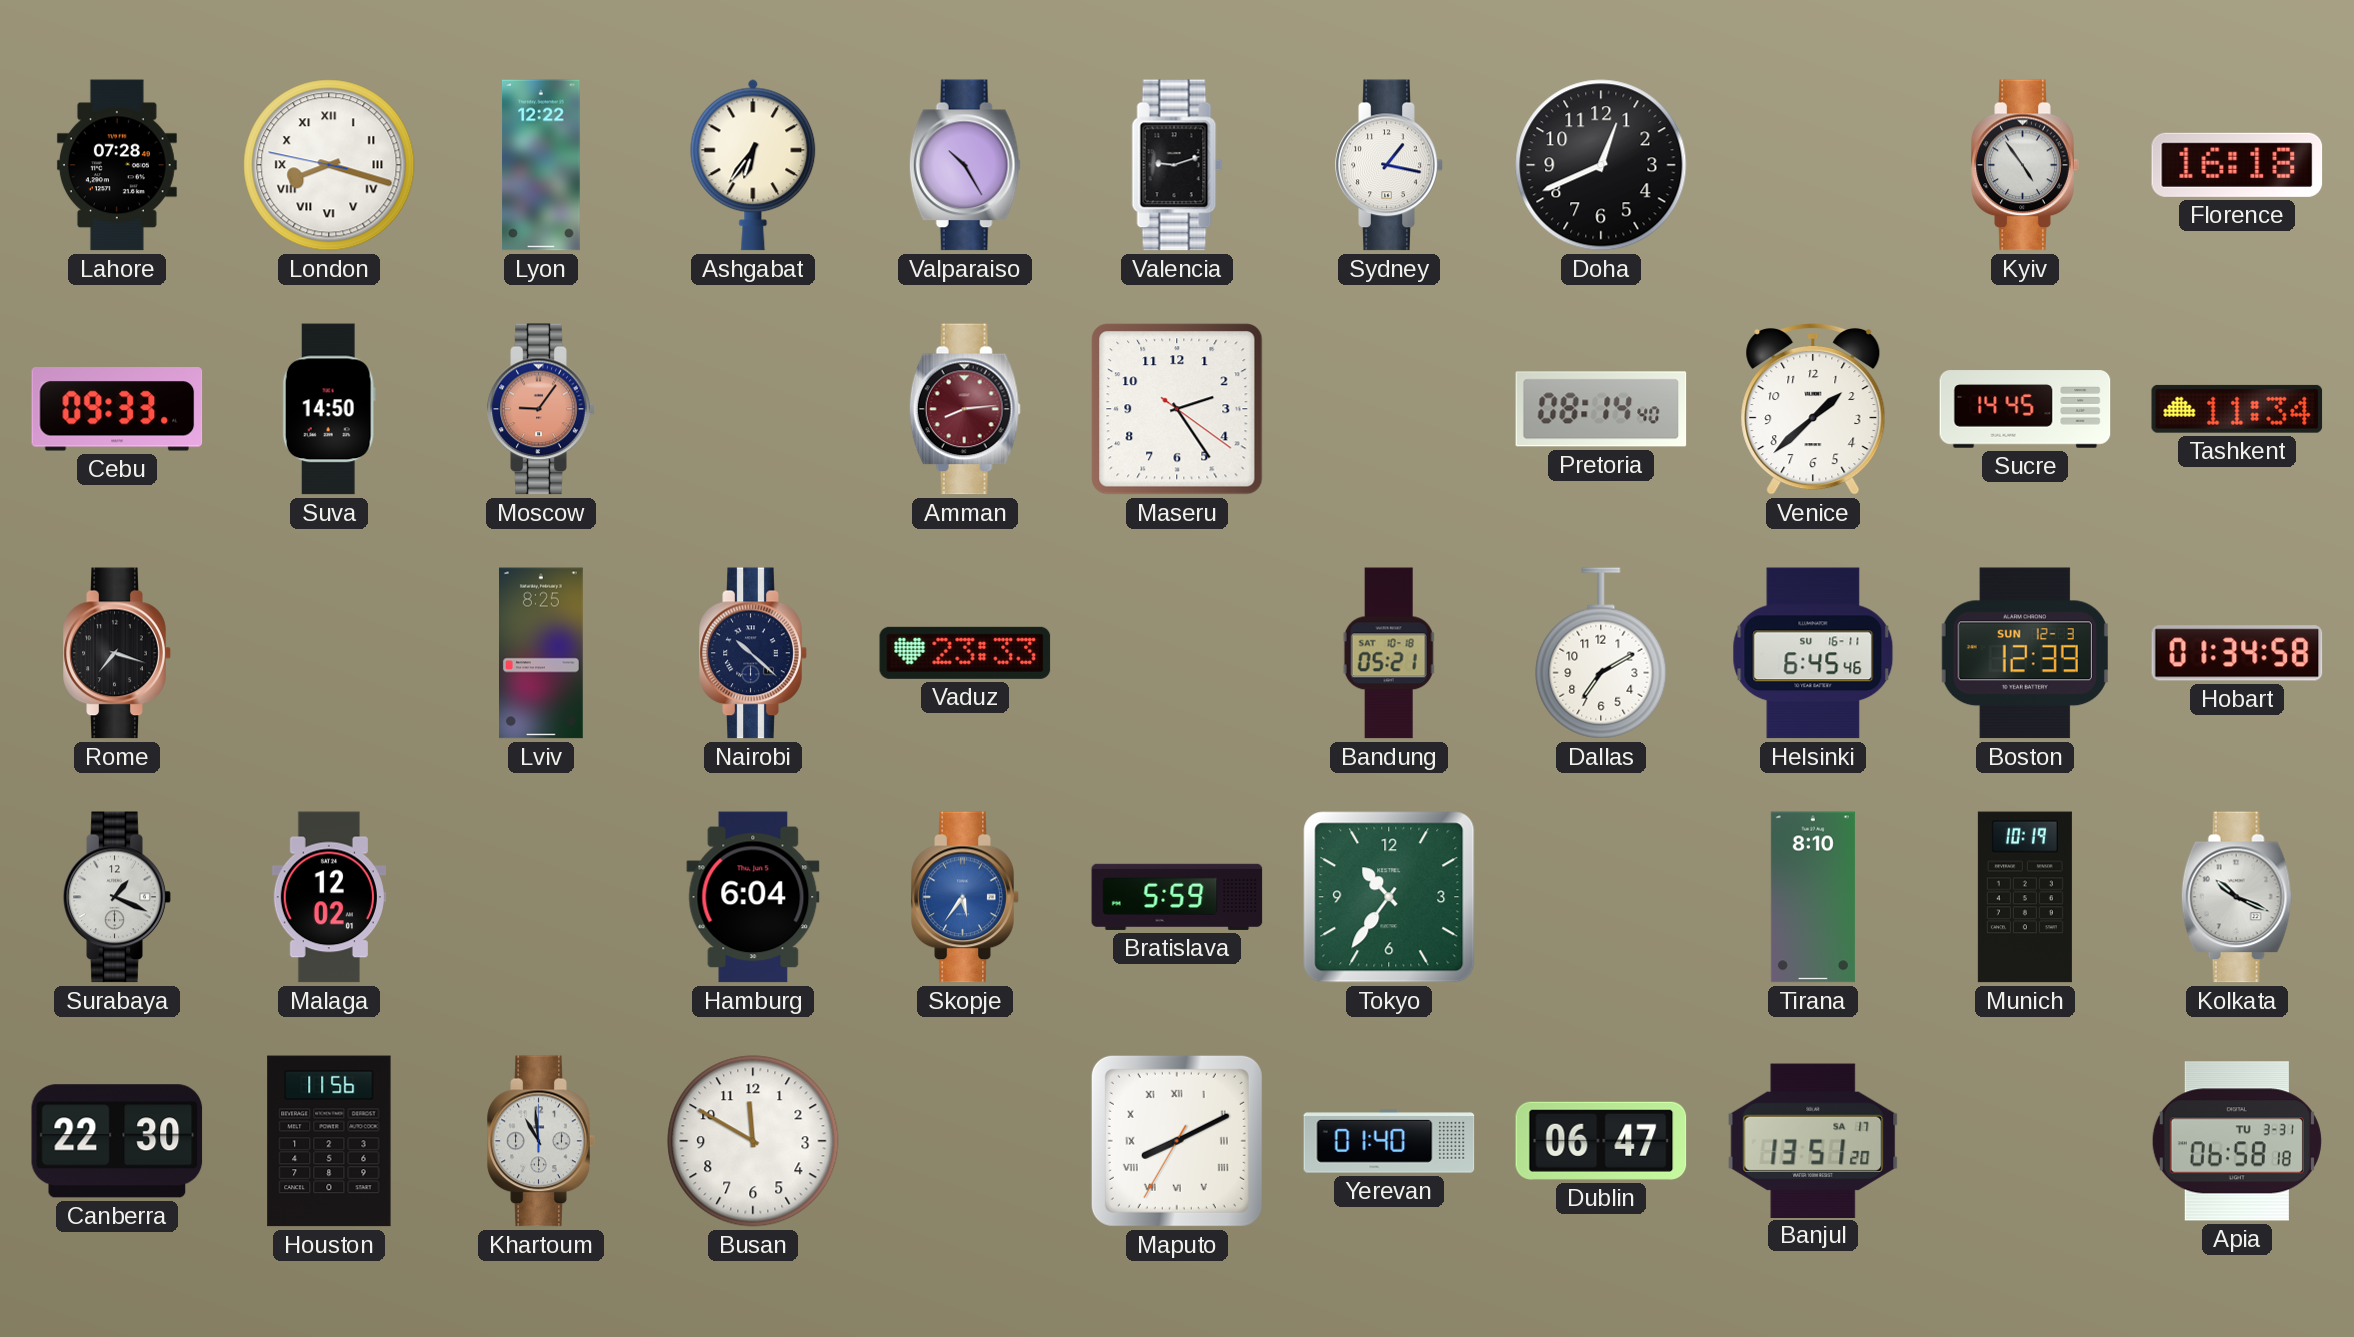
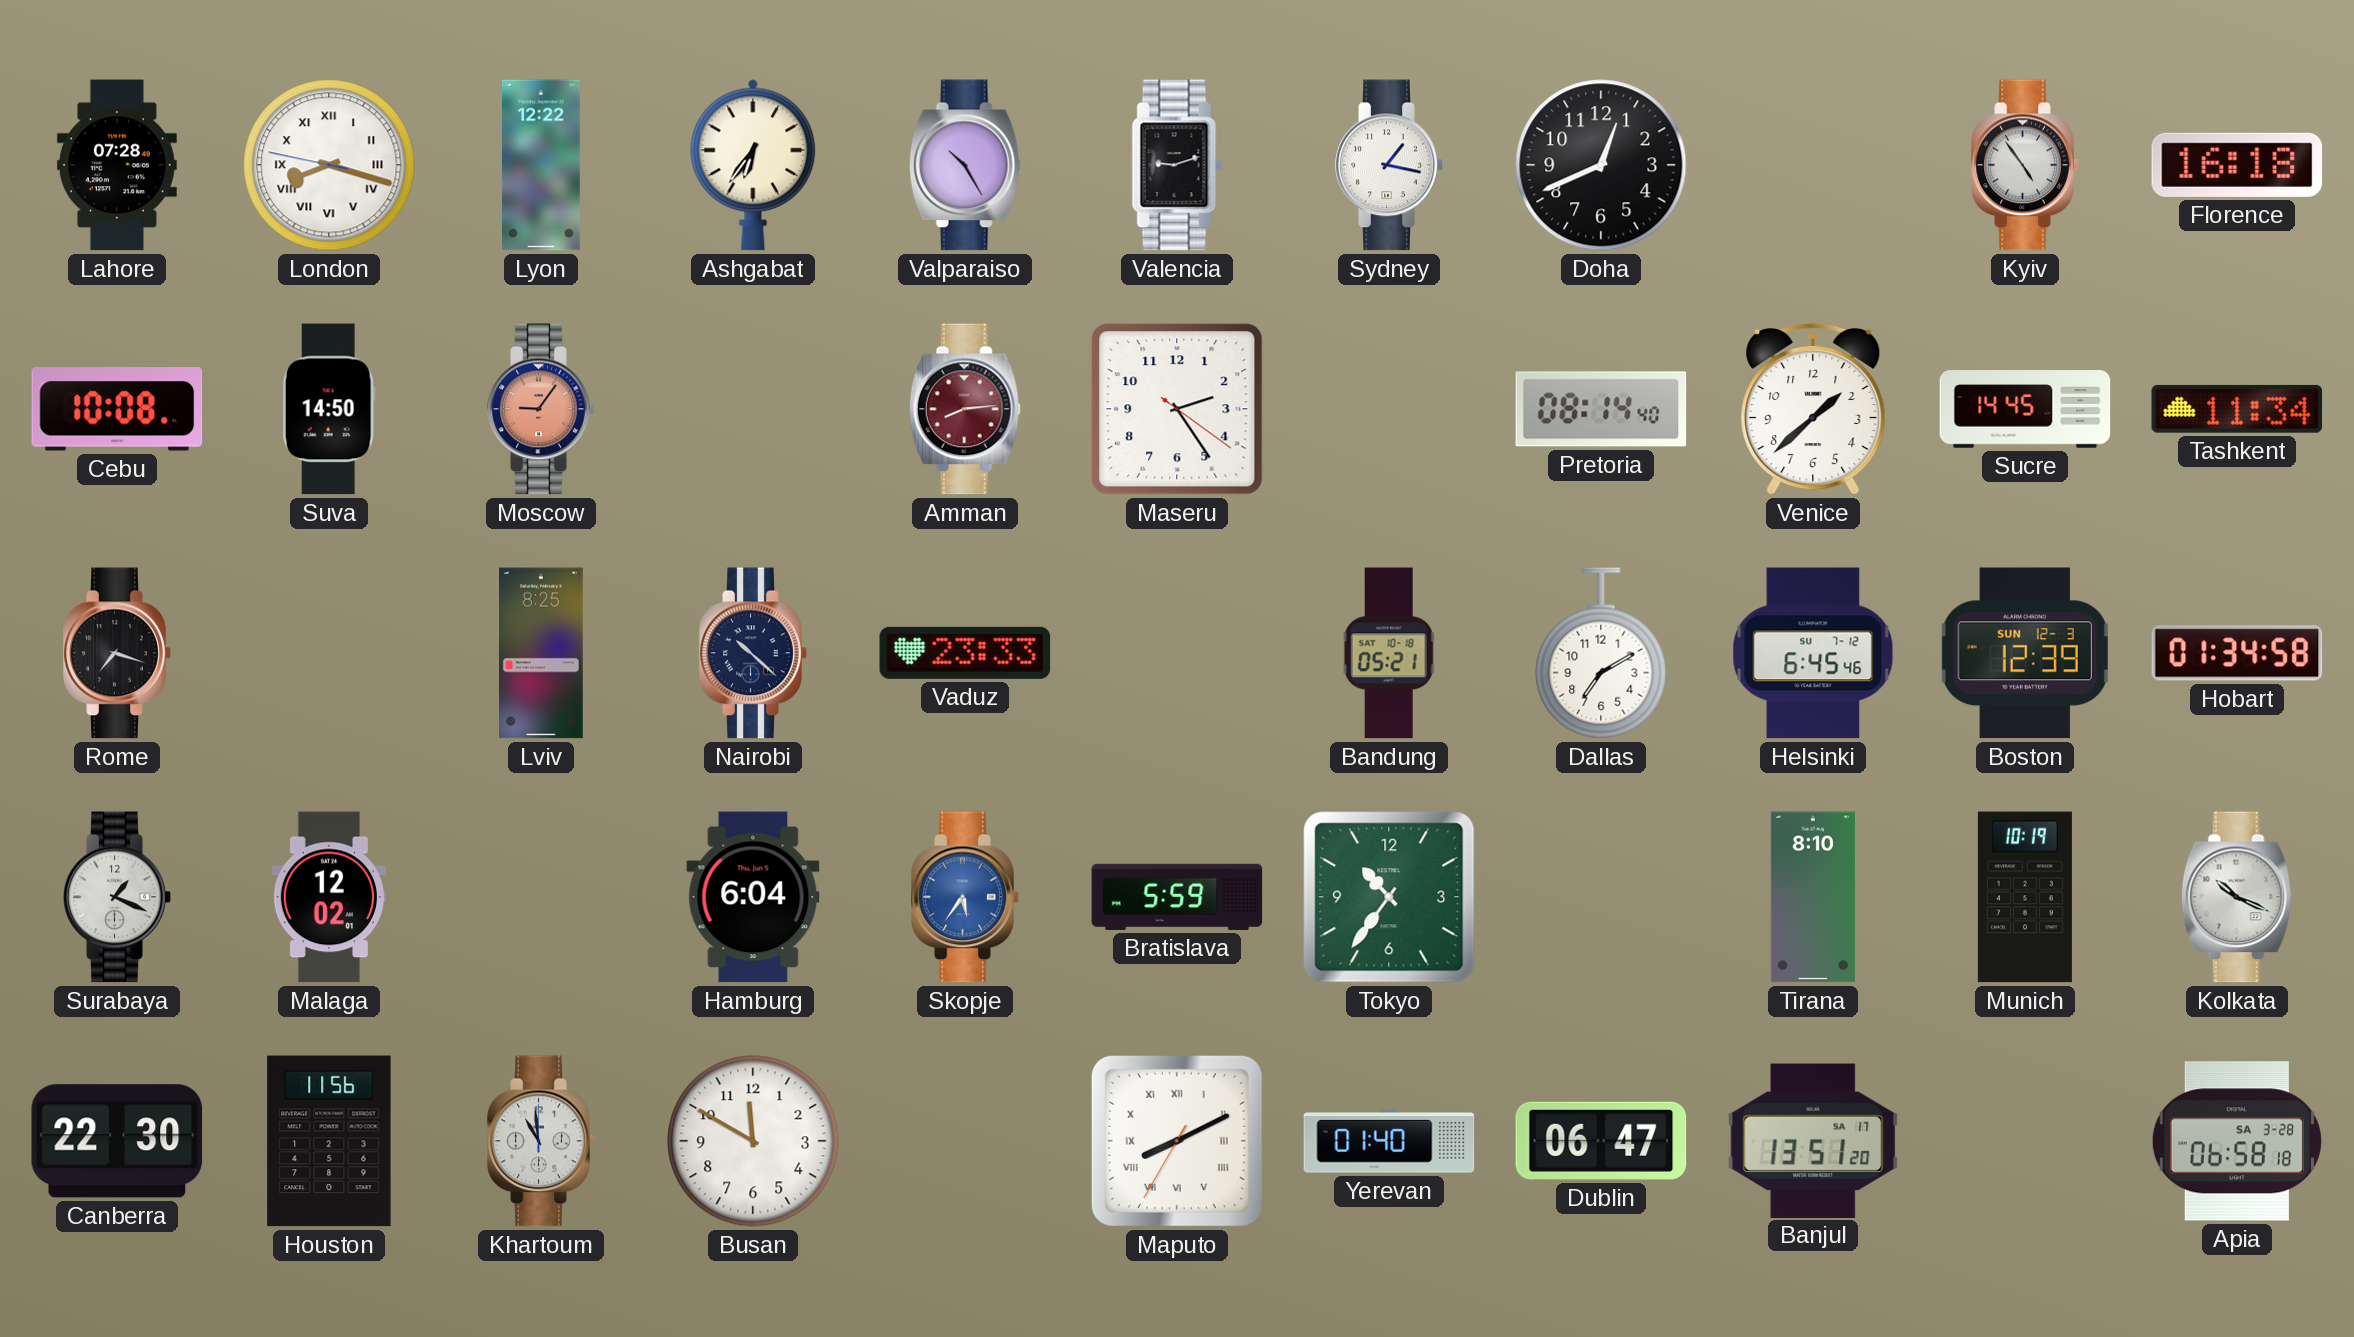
Cebu: 09:33 -> 10:08
Helsinki date: SU 16-11 -> SU 7-12
Apia date: TU 3-31 -> SA 3-28
